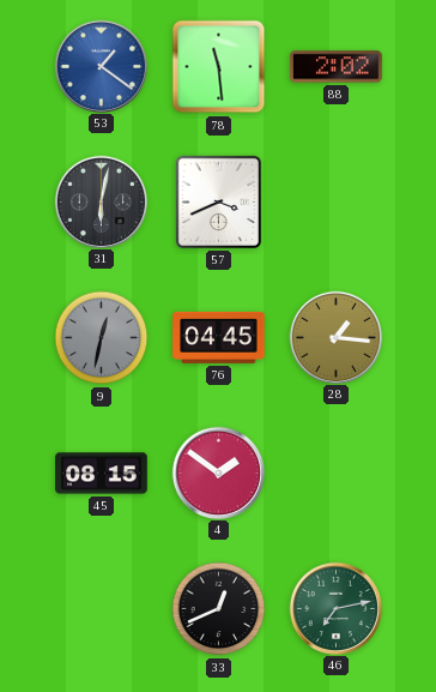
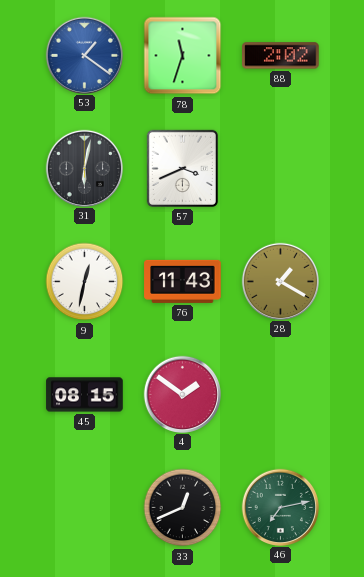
78: 11:29 -> 11:33
9 dial: grey -> white
76: 04:45 -> 11:43
28: 1:16 -> 1:20
